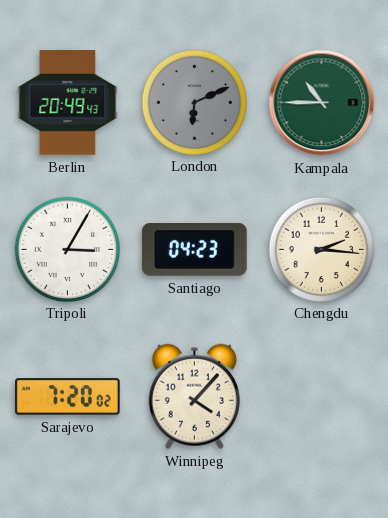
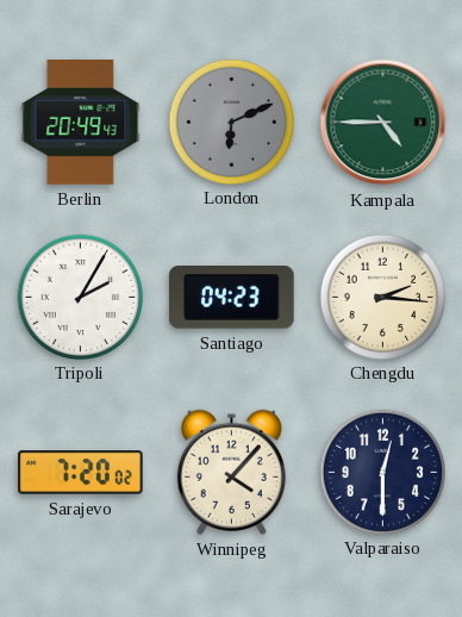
Kampala: 10:45 -> 4:45
Tripoli: 3:05 -> 2:05
Valparaiso: none -> 12:30
